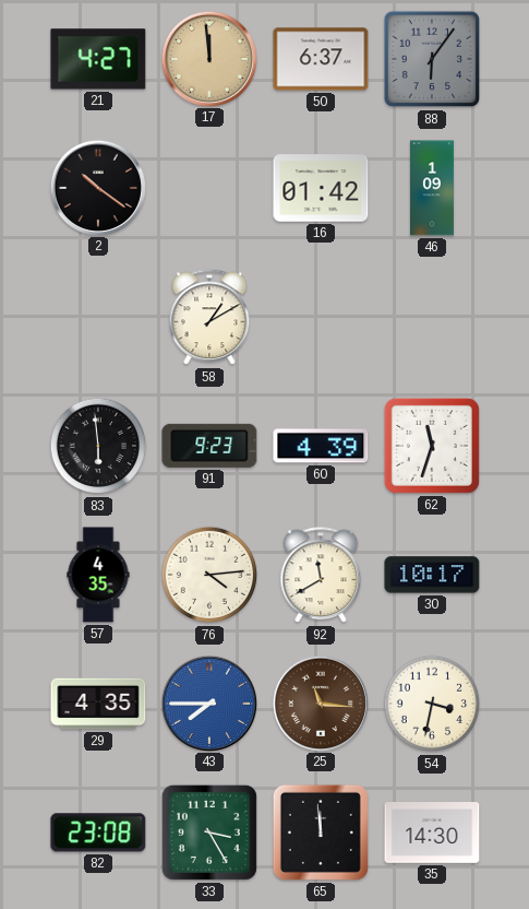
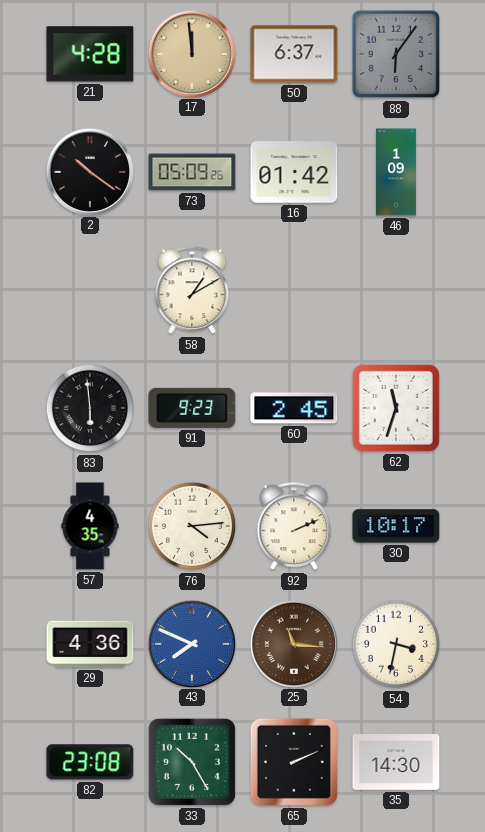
21: 4:27 -> 4:28
73: none -> 05:09
60: 4:39 -> 2:45
92: 11:40 -> 2:11
29: 4:35 -> 4:36
43: 7:45 -> 7:49
33: 3:25 -> 10:25
65: 11:59 -> 2:11
